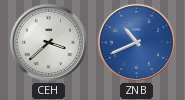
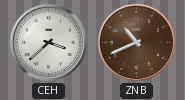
ZNB dial: blue -> brown
